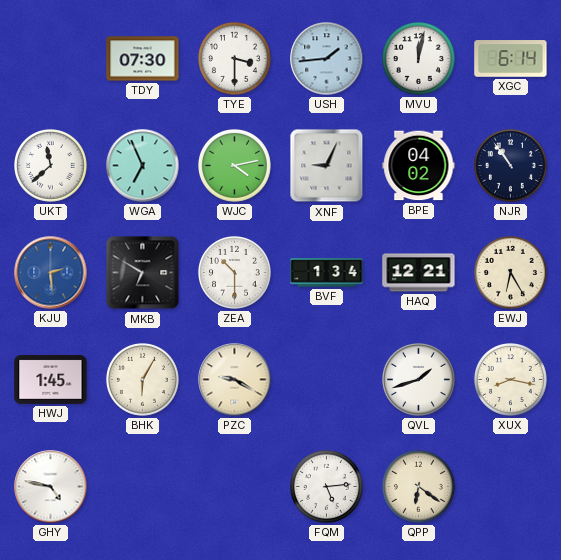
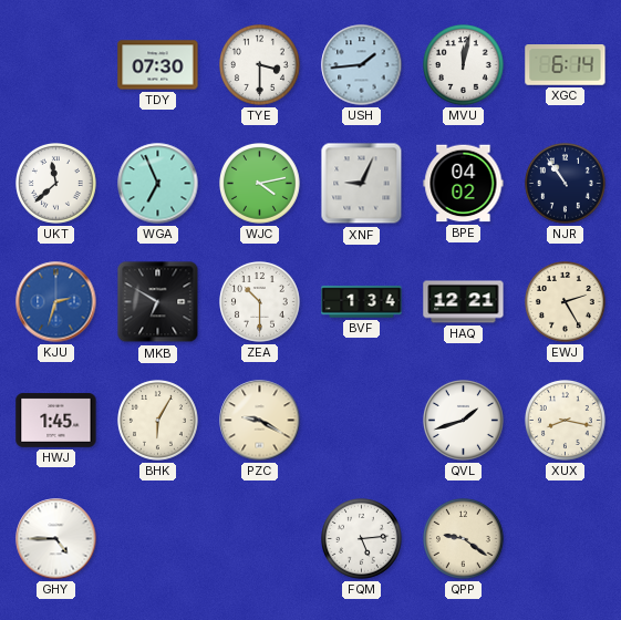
KJU: 2:29 -> 2:33
EWJ: 6:25 -> 2:25
GHY: 4:47 -> 4:45
QPP: 6:21 -> 9:21
